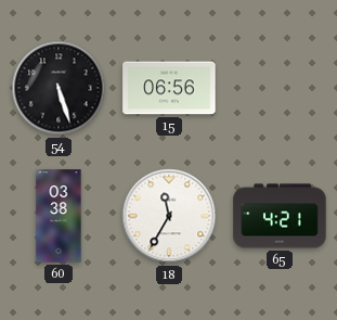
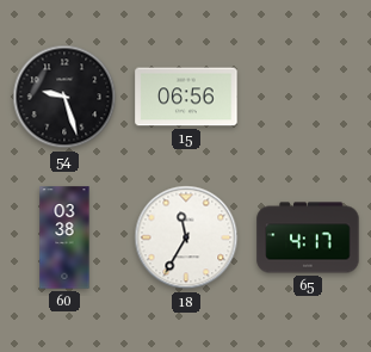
54: 5:27 -> 9:27
65: 4:21 -> 4:17
